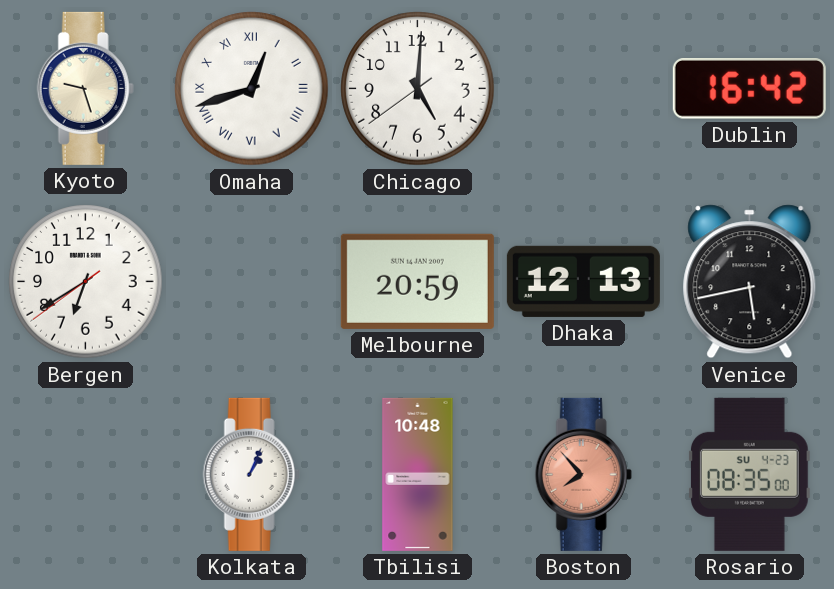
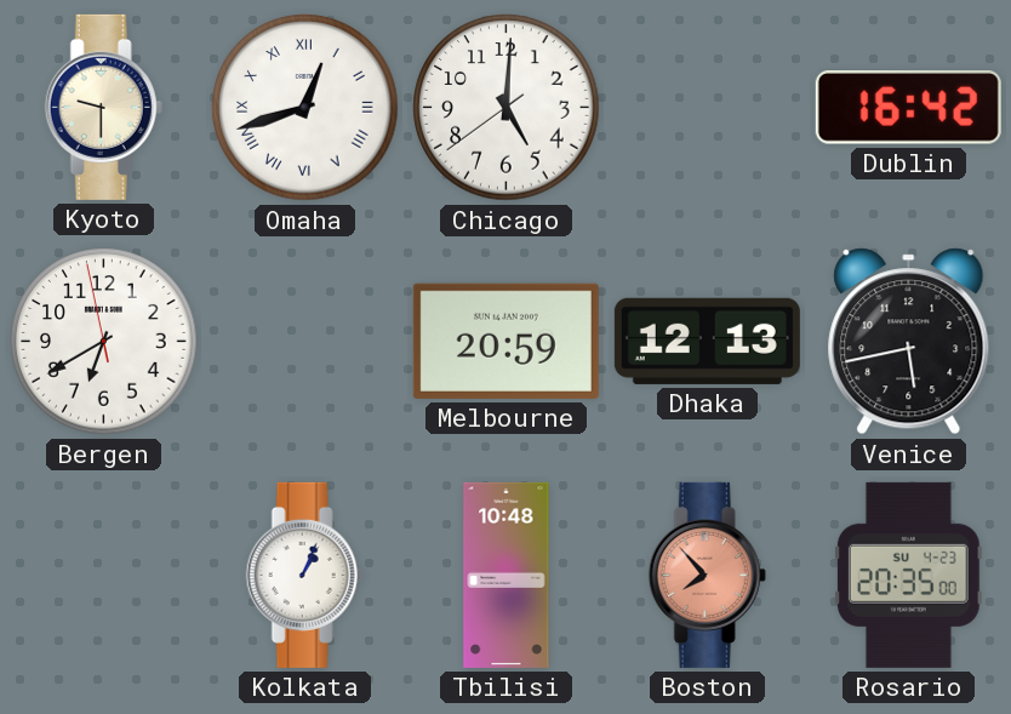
Kyoto: 9:27 -> 9:30
Bergen: 6:39:39 -> 6:39:58
Rosario: 08:35 -> 20:35
